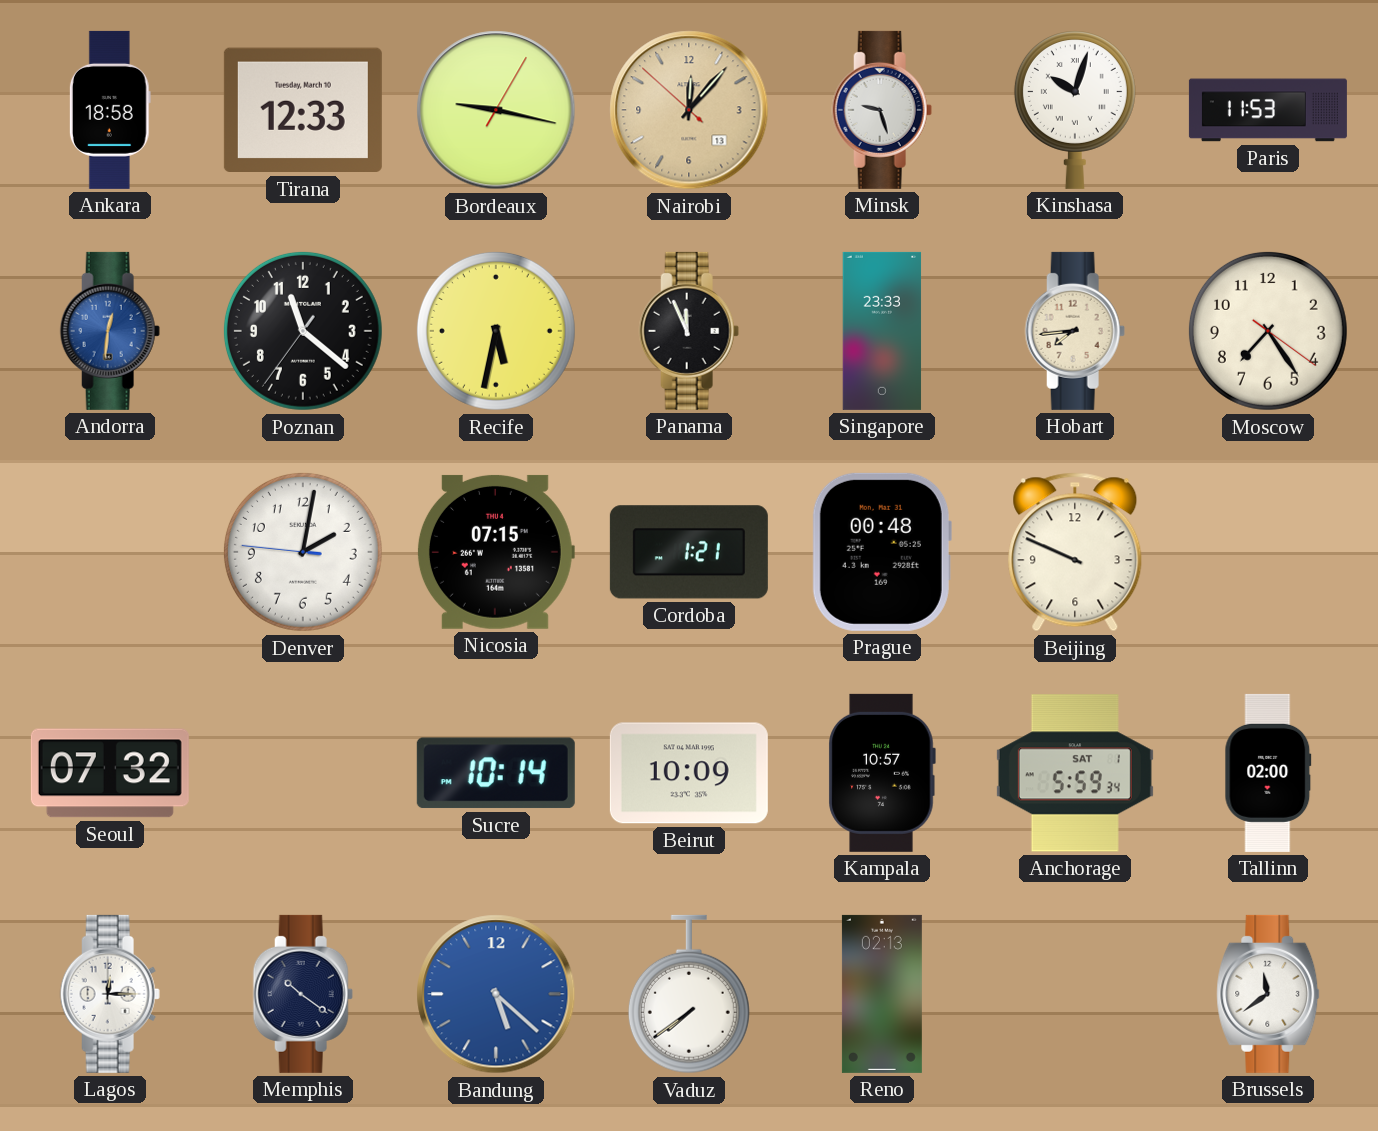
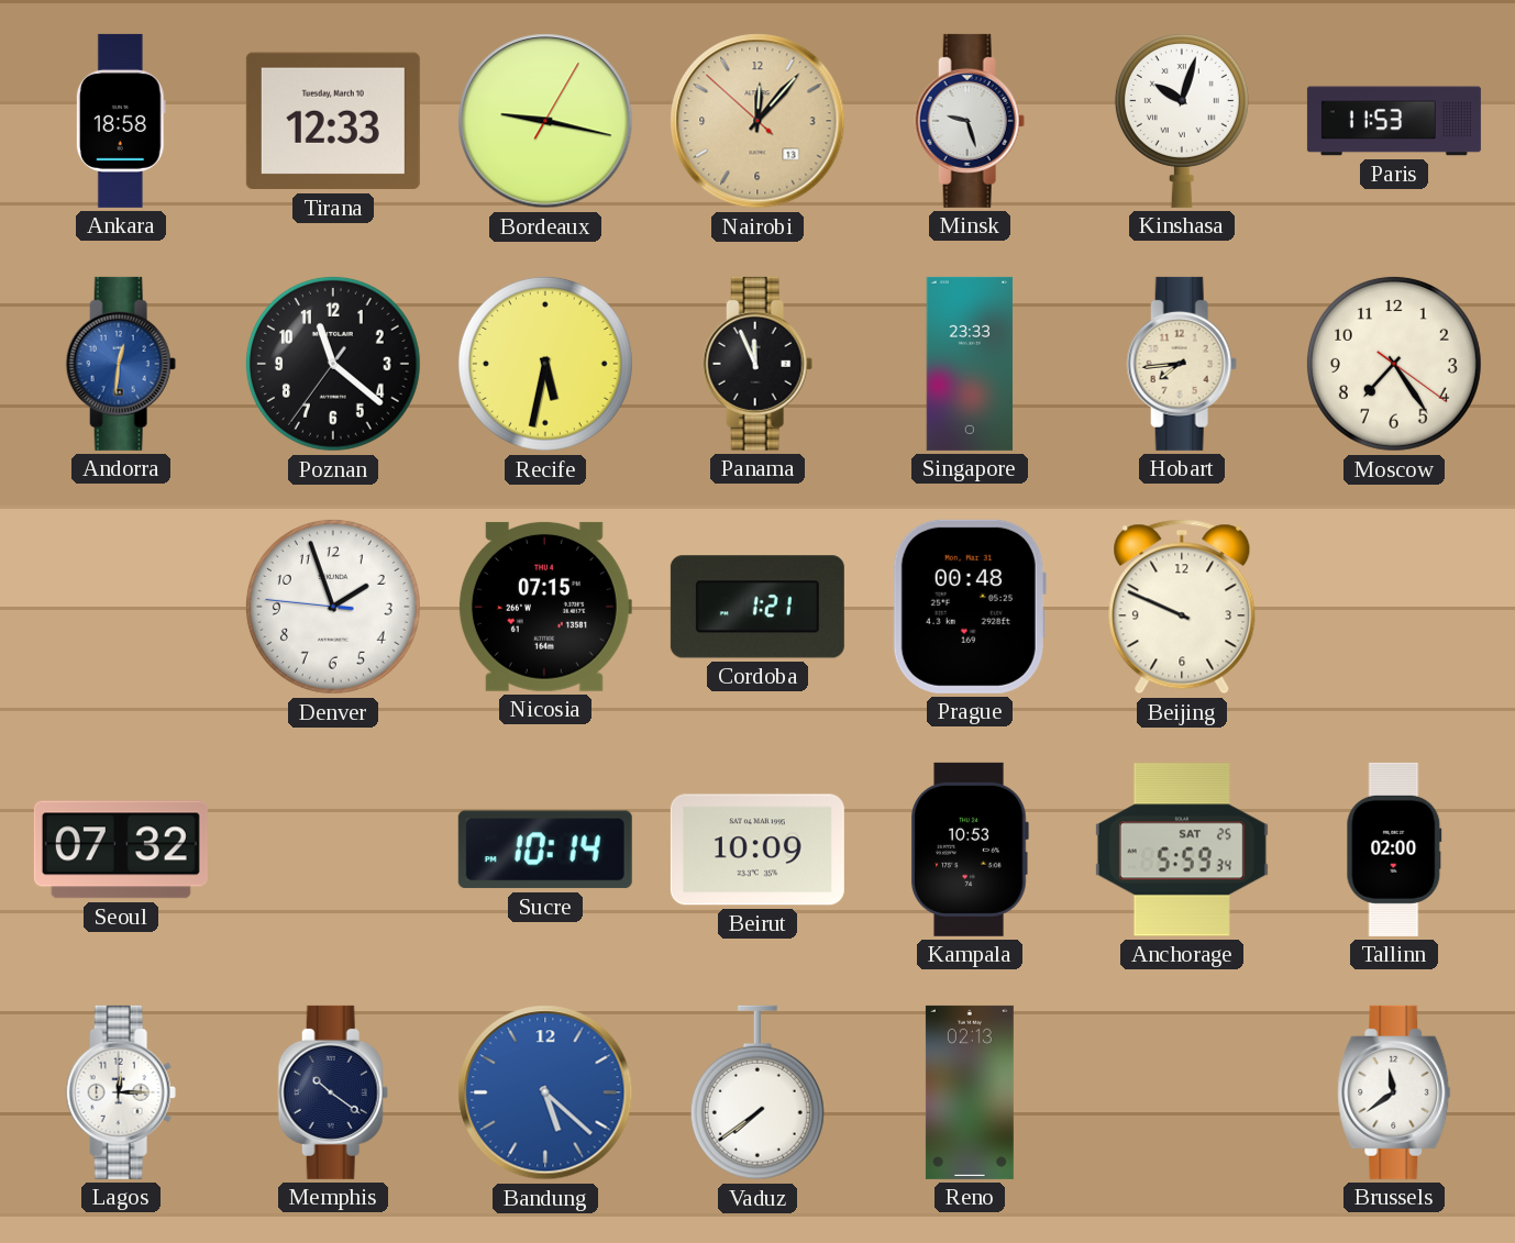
Denver: 2:01 -> 1:56
Kampala: 10:57 -> 10:53
Anchorage date: SAT 1 -> SAT 25
